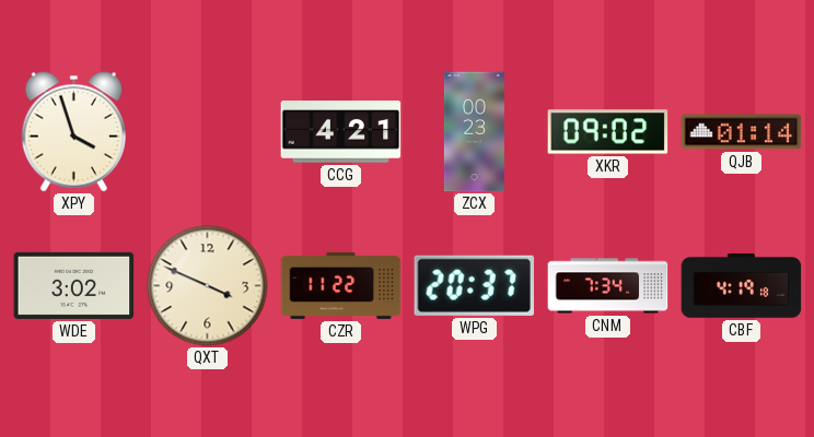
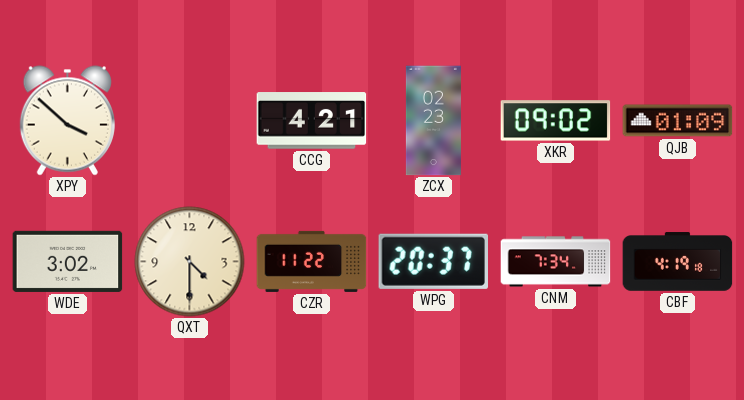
XPY: 3:57 -> 3:52
ZCX: 00:23 -> 02:23
QJB: 01:14 -> 01:09
QXT: 3:49 -> 4:30
